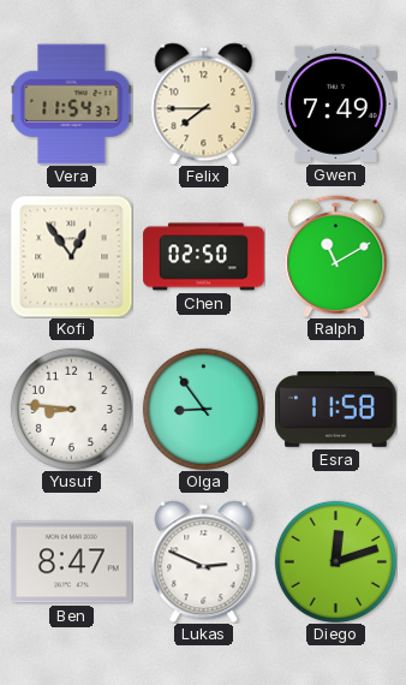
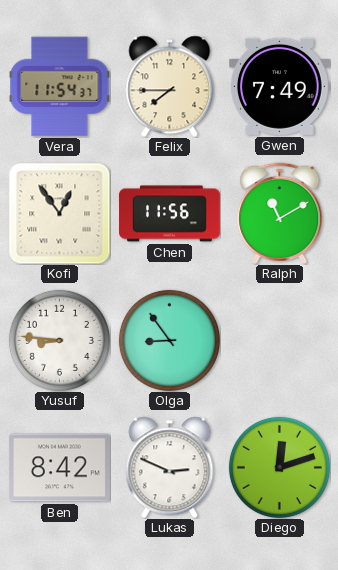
Chen: 02:50 -> 11:56
Esra: 11:58 -> none
Ben: 8:47 -> 8:42
